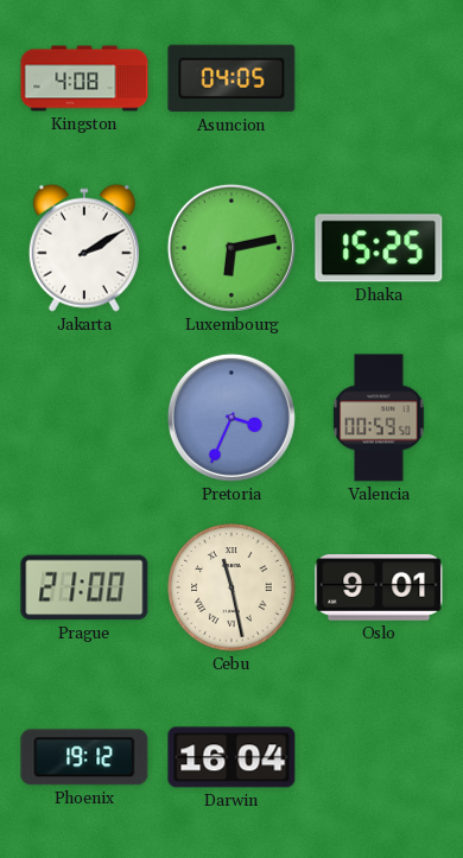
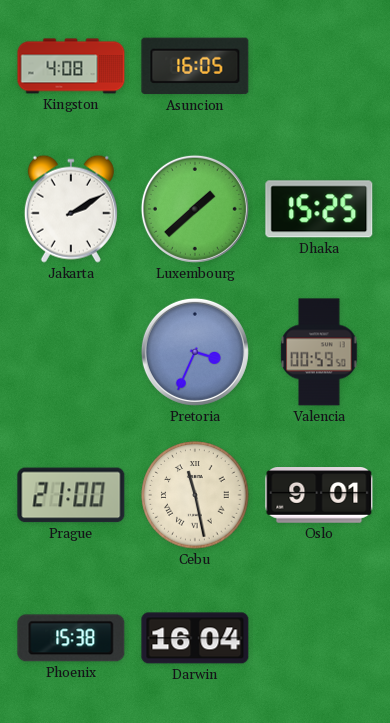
Asuncion: 04:05 -> 16:05
Luxembourg: 6:13 -> 1:38
Phoenix: 19:12 -> 15:38
